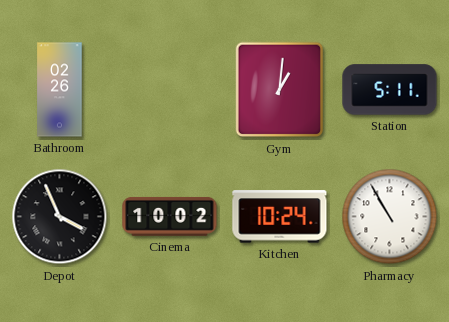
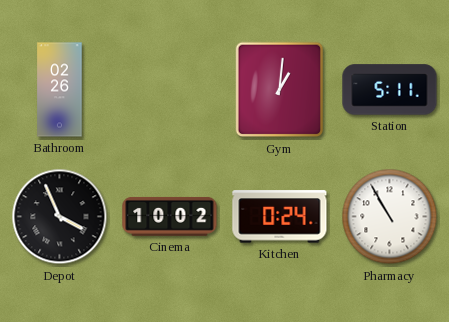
Kitchen: 10:24 -> 0:24
